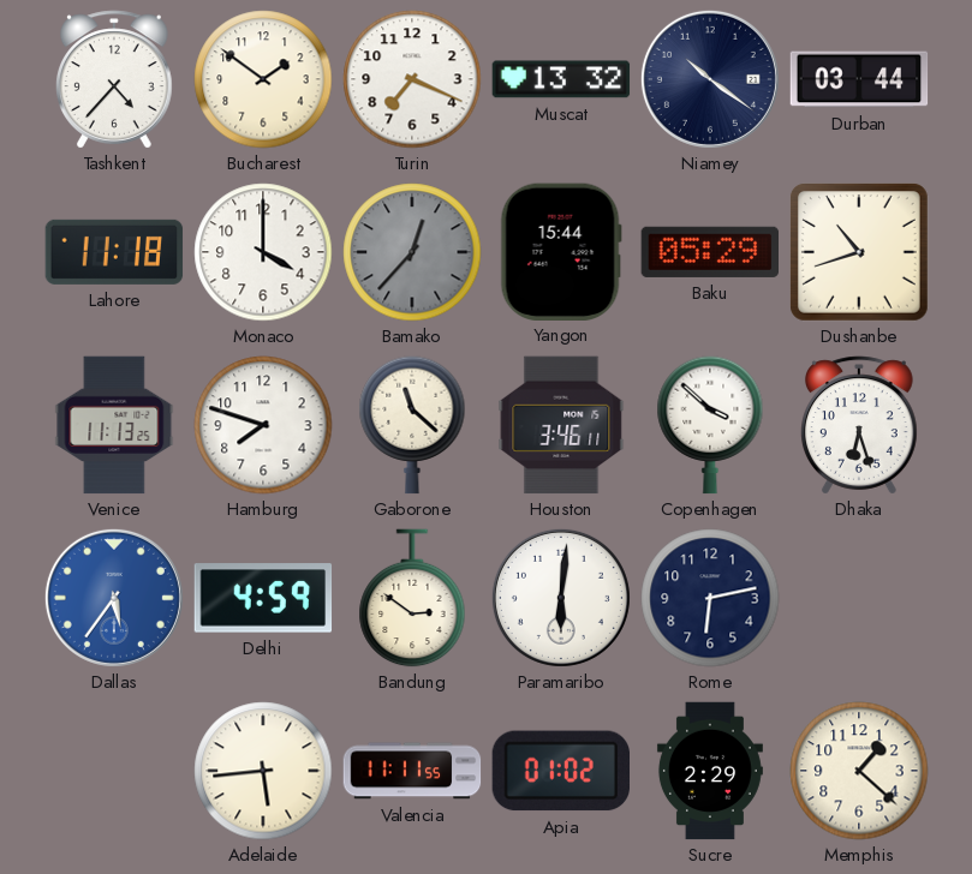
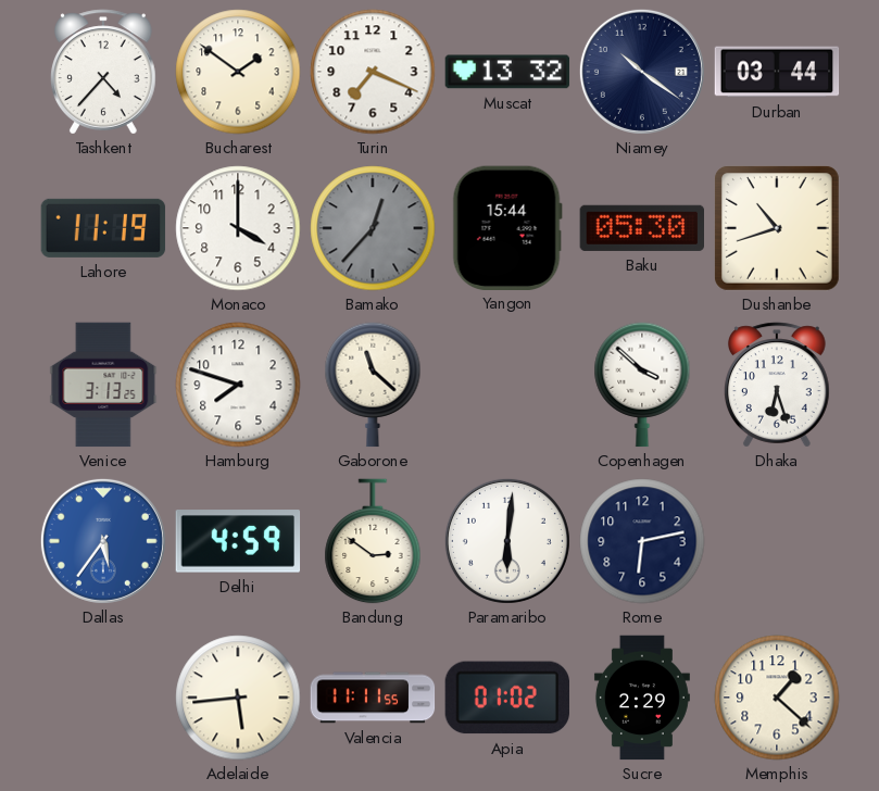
Lahore: 11:18 -> 11:19
Baku: 05:29 -> 05:30
Venice: 11:13 -> 3:13
Houston: 3:46 -> none
